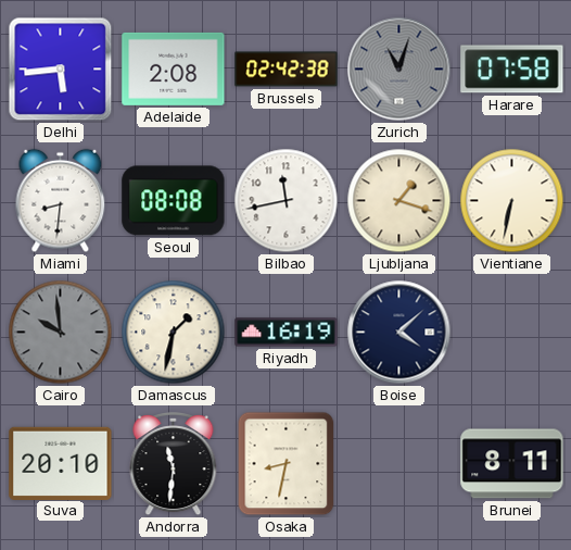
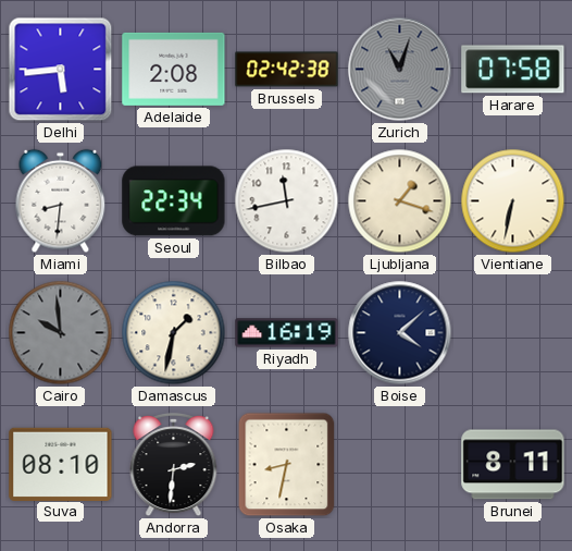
Seoul: 08:08 -> 22:34
Suva: 20:10 -> 08:10
Andorra: 11:31 -> 2:31
